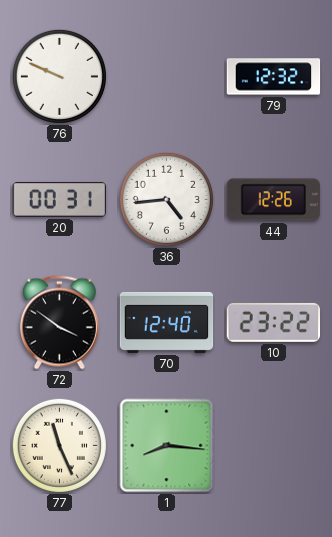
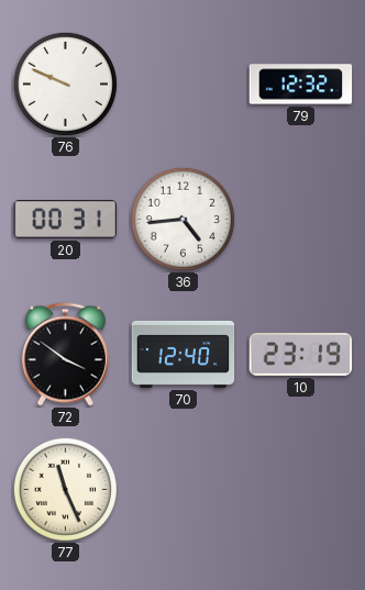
44: 12:26 -> none
10: 23:22 -> 23:19
1: 8:16 -> none
